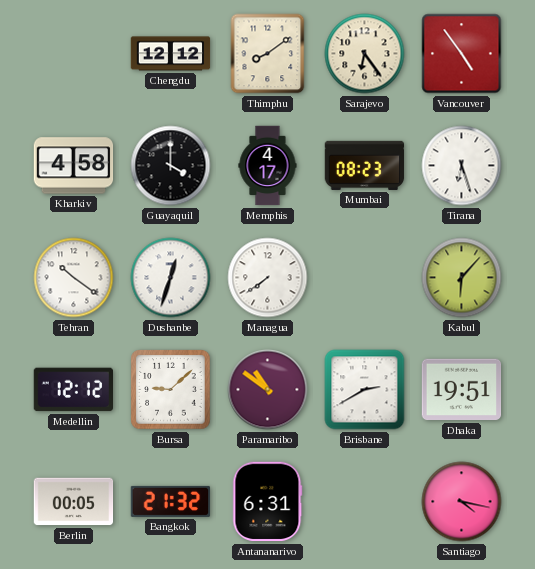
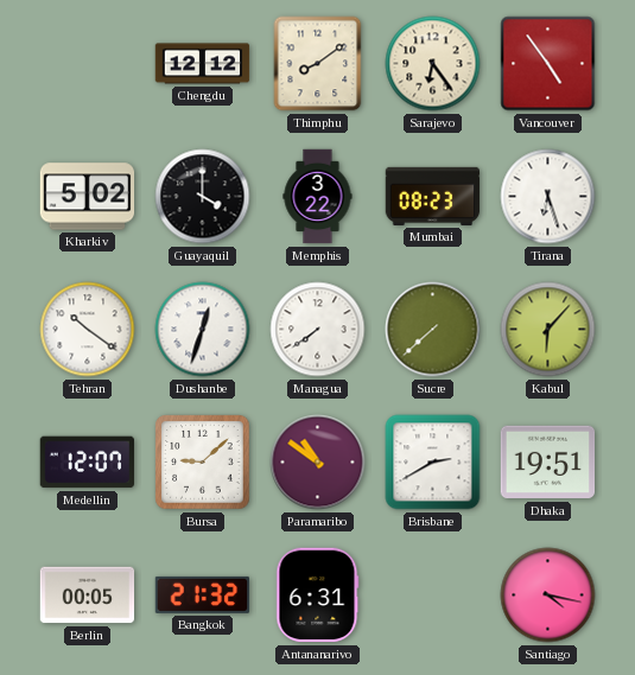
Kharkiv: 4:58 -> 5:02
Memphis: 4:17 -> 3:22
Sucre: none -> 7:38
Medellin: 12:12 -> 12:07
